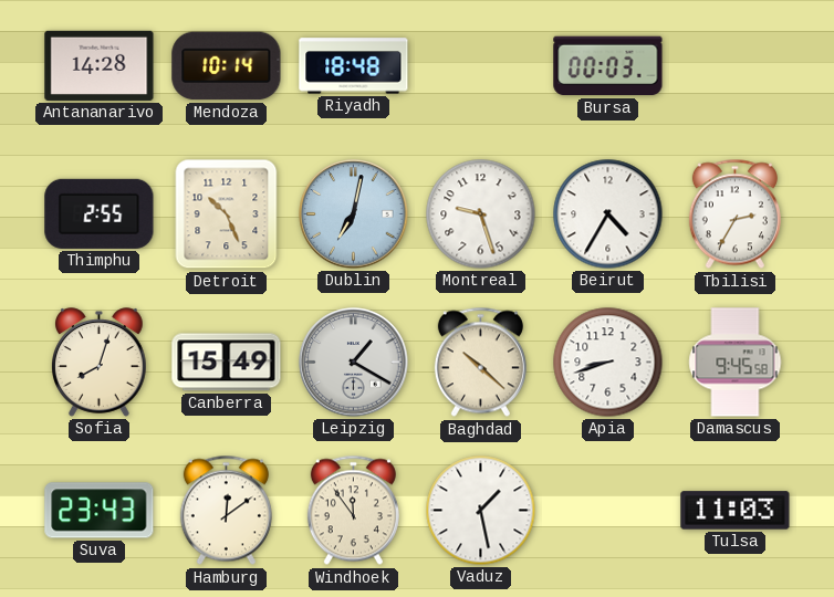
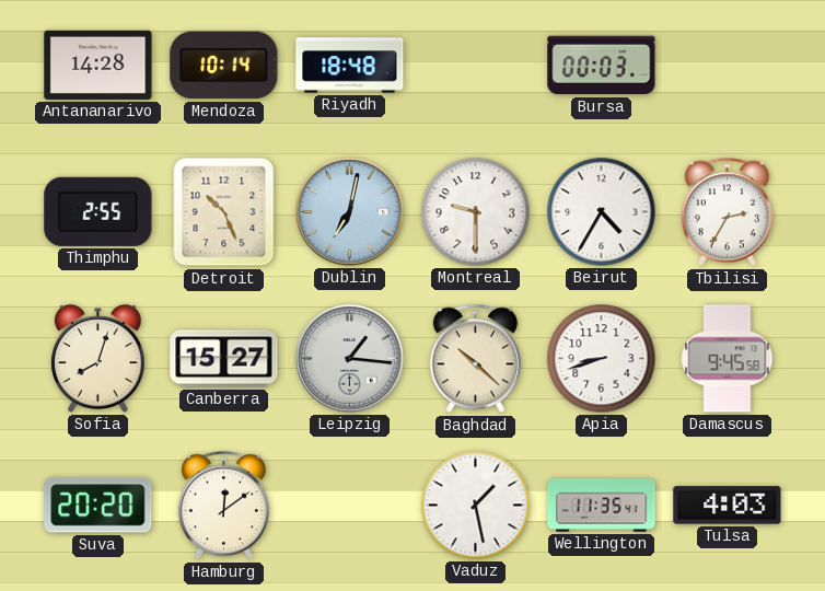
Montreal: 9:27 -> 9:30
Canberra: 15:49 -> 15:27
Leipzig: 1:20 -> 1:16
Suva: 23:43 -> 20:20
Windhoek: 11:54 -> none
Wellington: none -> 11:35
Tulsa: 11:03 -> 4:03
